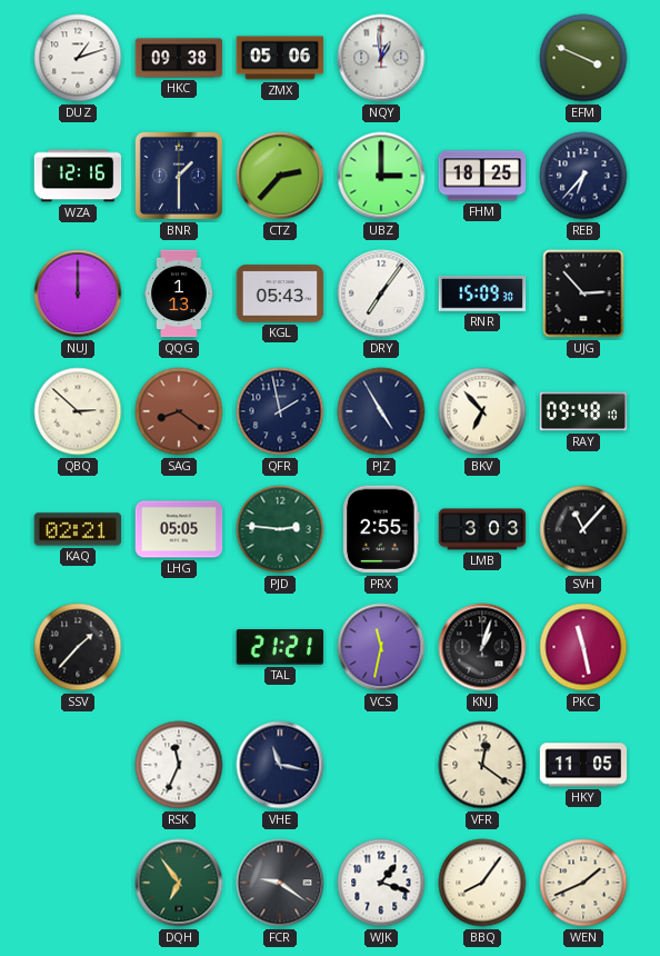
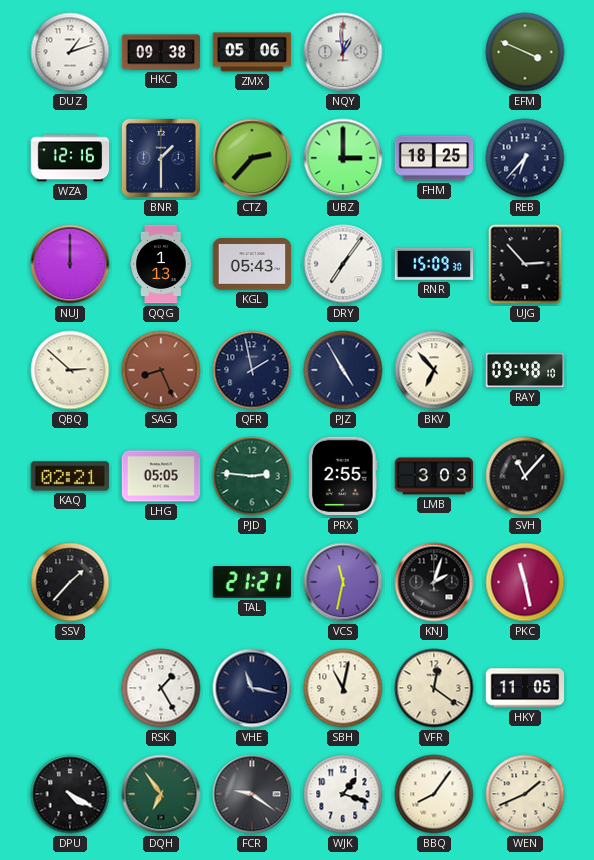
SAG: 8:21 -> 8:26
KNJ: 1:03 -> 2:03
RSK: 11:34 -> 1:25
SBH: none -> 11:02
DPU: none -> 4:20
